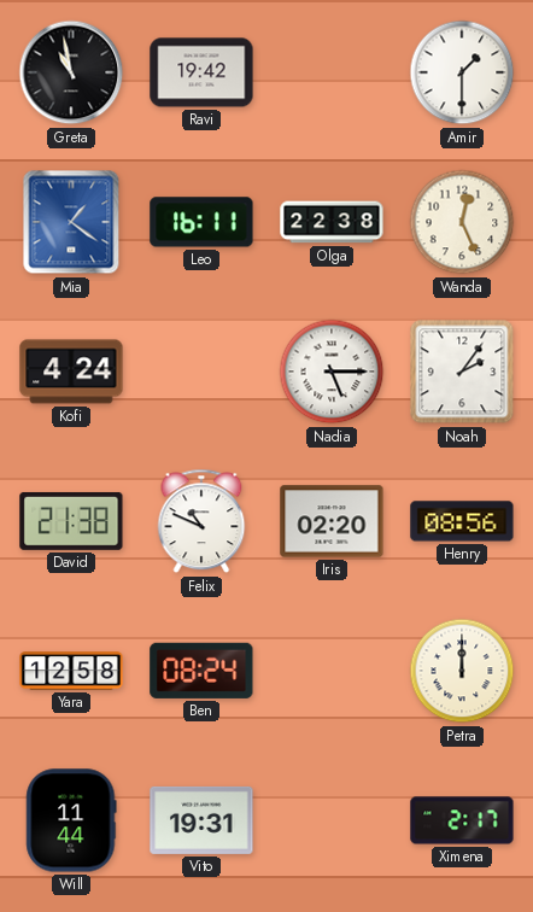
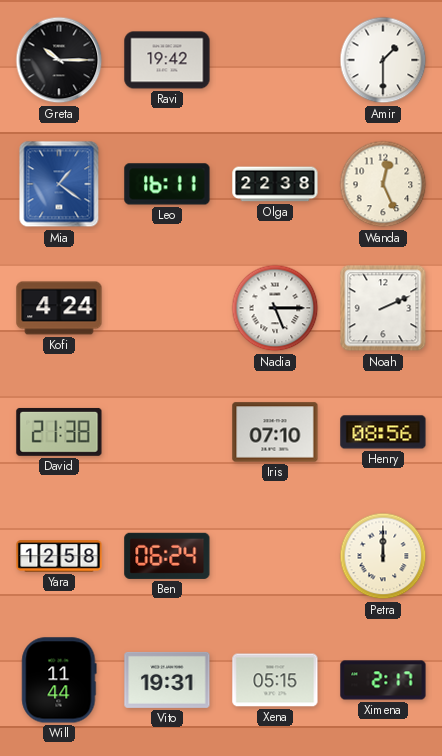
Greta: 10:58 -> 10:15
Noah: 2:06 -> 2:11
Felix: 10:49 -> none
Iris: 02:20 -> 07:10
Ben: 08:24 -> 06:24
Xena: none -> 05:15
